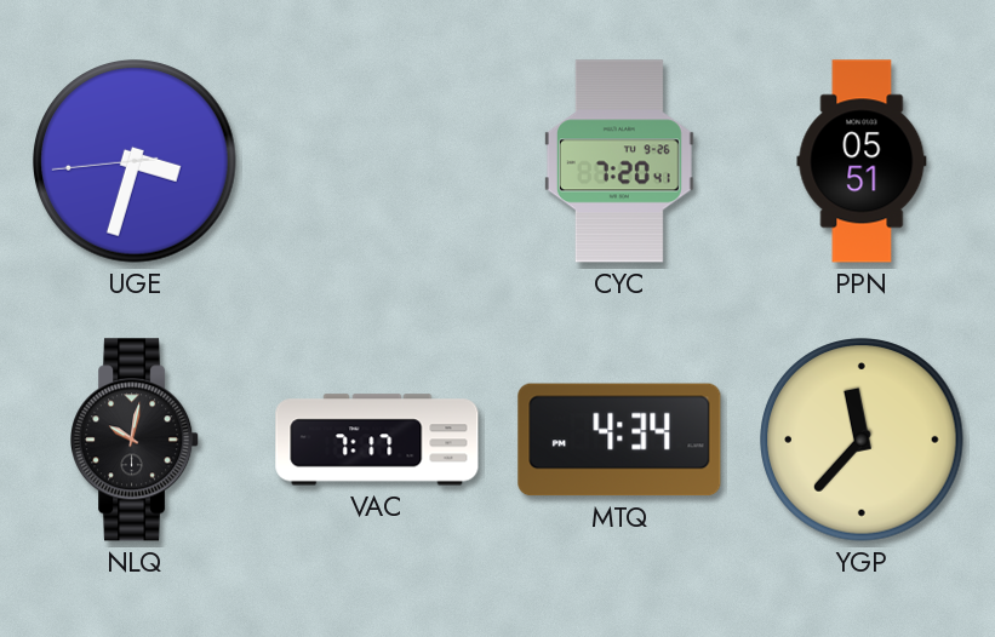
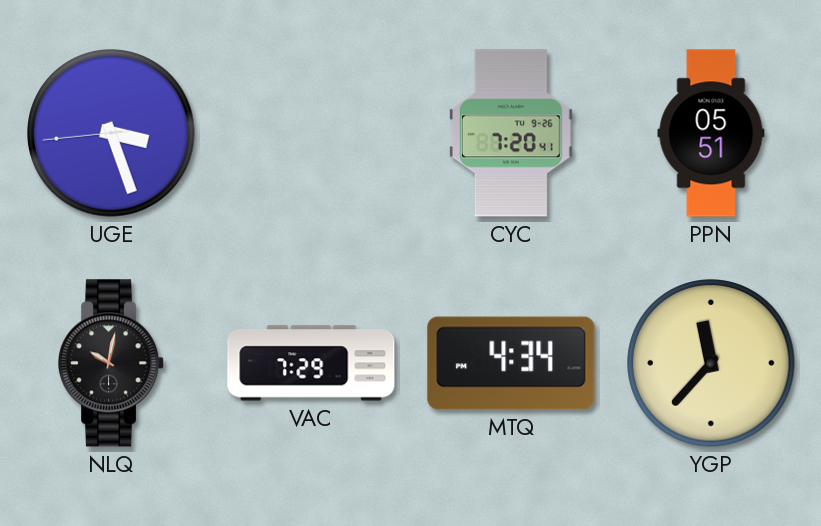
UGE: 3:32 -> 3:26
VAC: 7:17 -> 7:29
